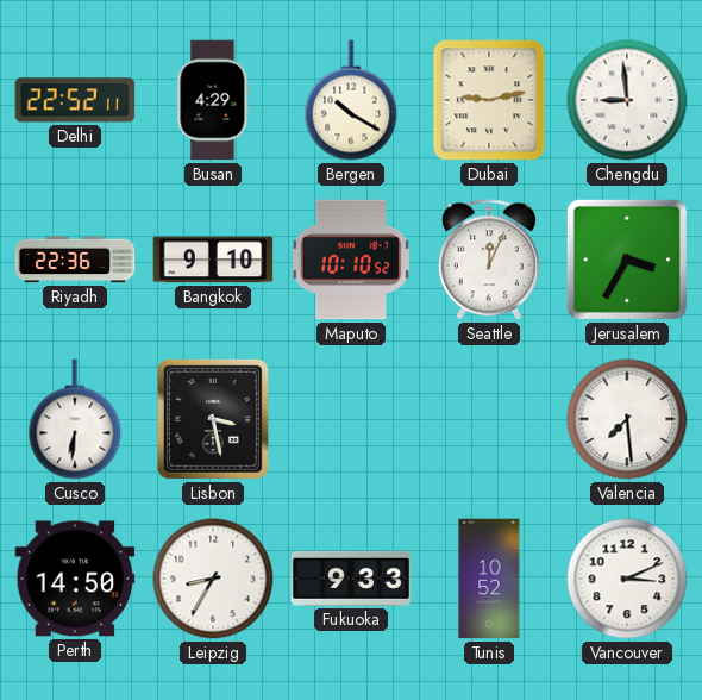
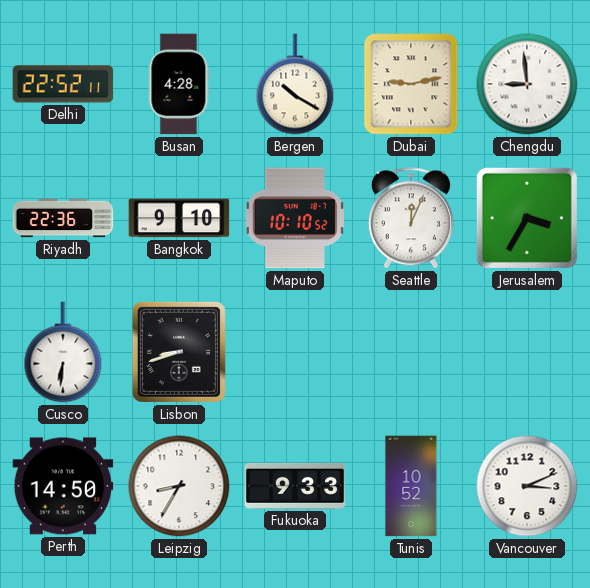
Busan: 4:29 -> 4:28
Lisbon: 3:28 -> 8:42
Valencia: 7:29 -> none
